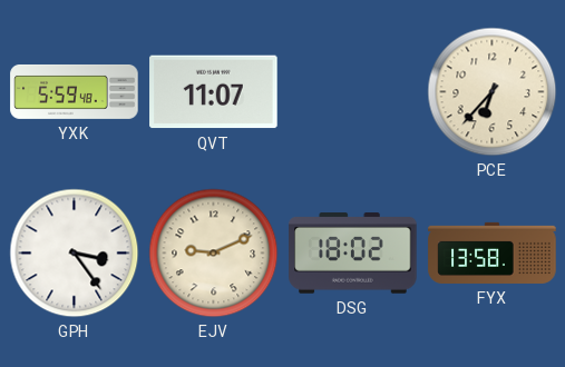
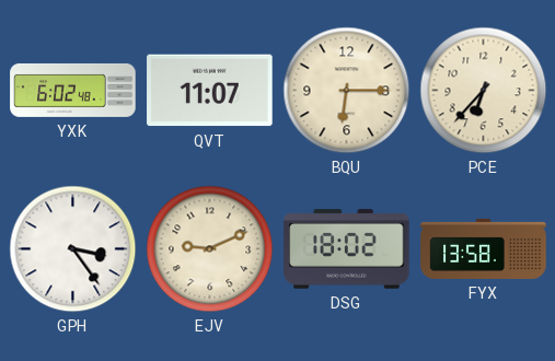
YXK: 5:59 -> 6:02
BQU: none -> 6:15
